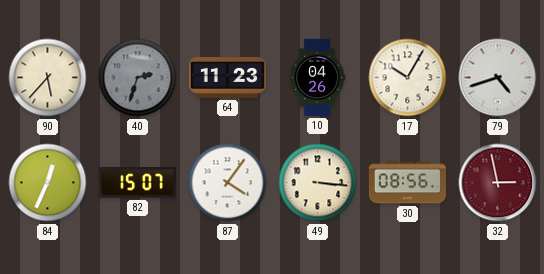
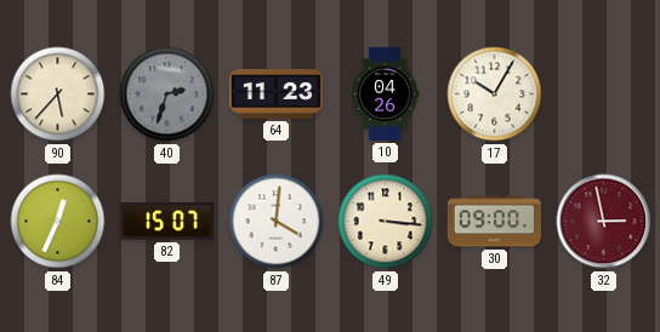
79: 4:42 -> none
87: 4:06 -> 4:01
30: 08:56 -> 09:00
